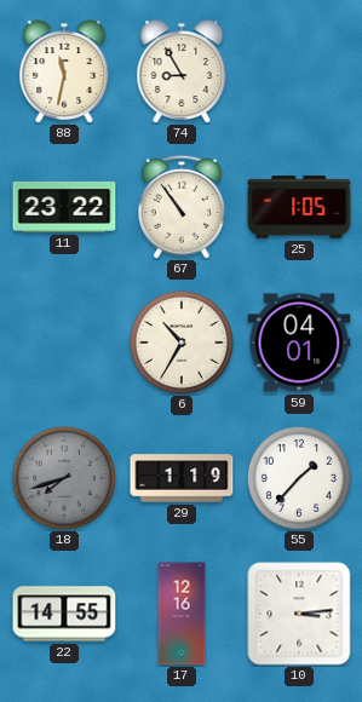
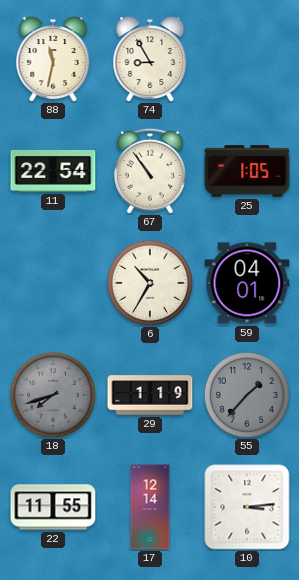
11: 23:22 -> 22:54
55 dial: white -> grey
22: 14:55 -> 11:55
17: 12:16 -> 12:14
